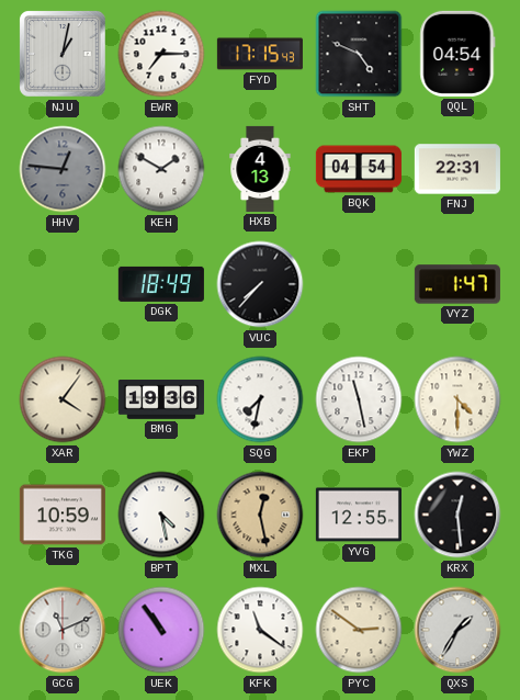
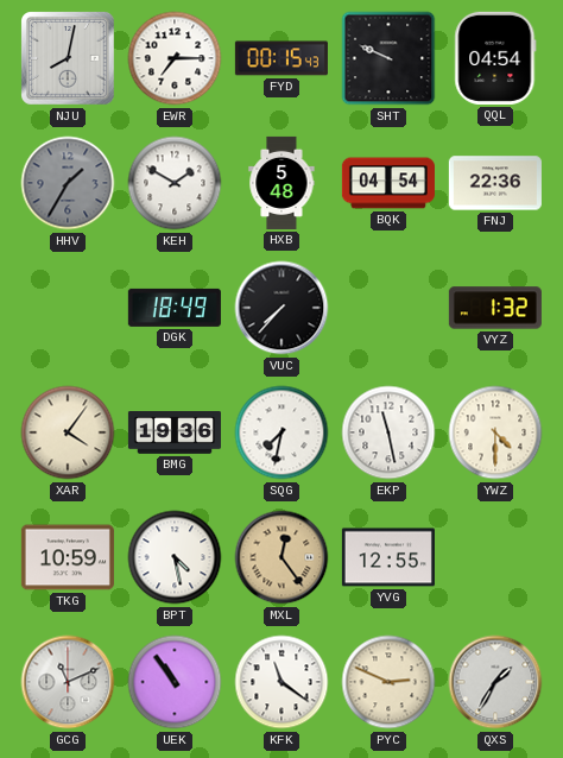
NJU: 1:02 -> 8:02
FYD: 17:15 -> 00:15
SHT: 4:49 -> 9:49
HHV: 12:46 -> 1:35
HXB: 4:13 -> 5:48
FNJ: 22:31 -> 22:36
VYZ: 1:47 -> 1:32
MXL: 12:28 -> 12:24
KRX: 12:29 -> none
PYC: 2:51 -> 2:49
